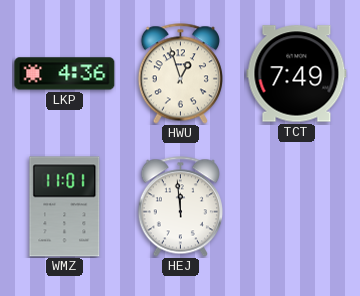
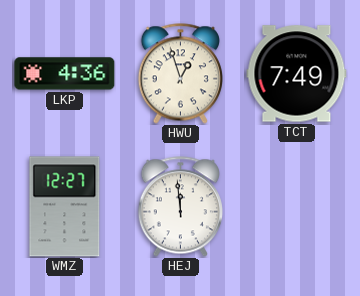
WMZ: 11:01 -> 12:27
